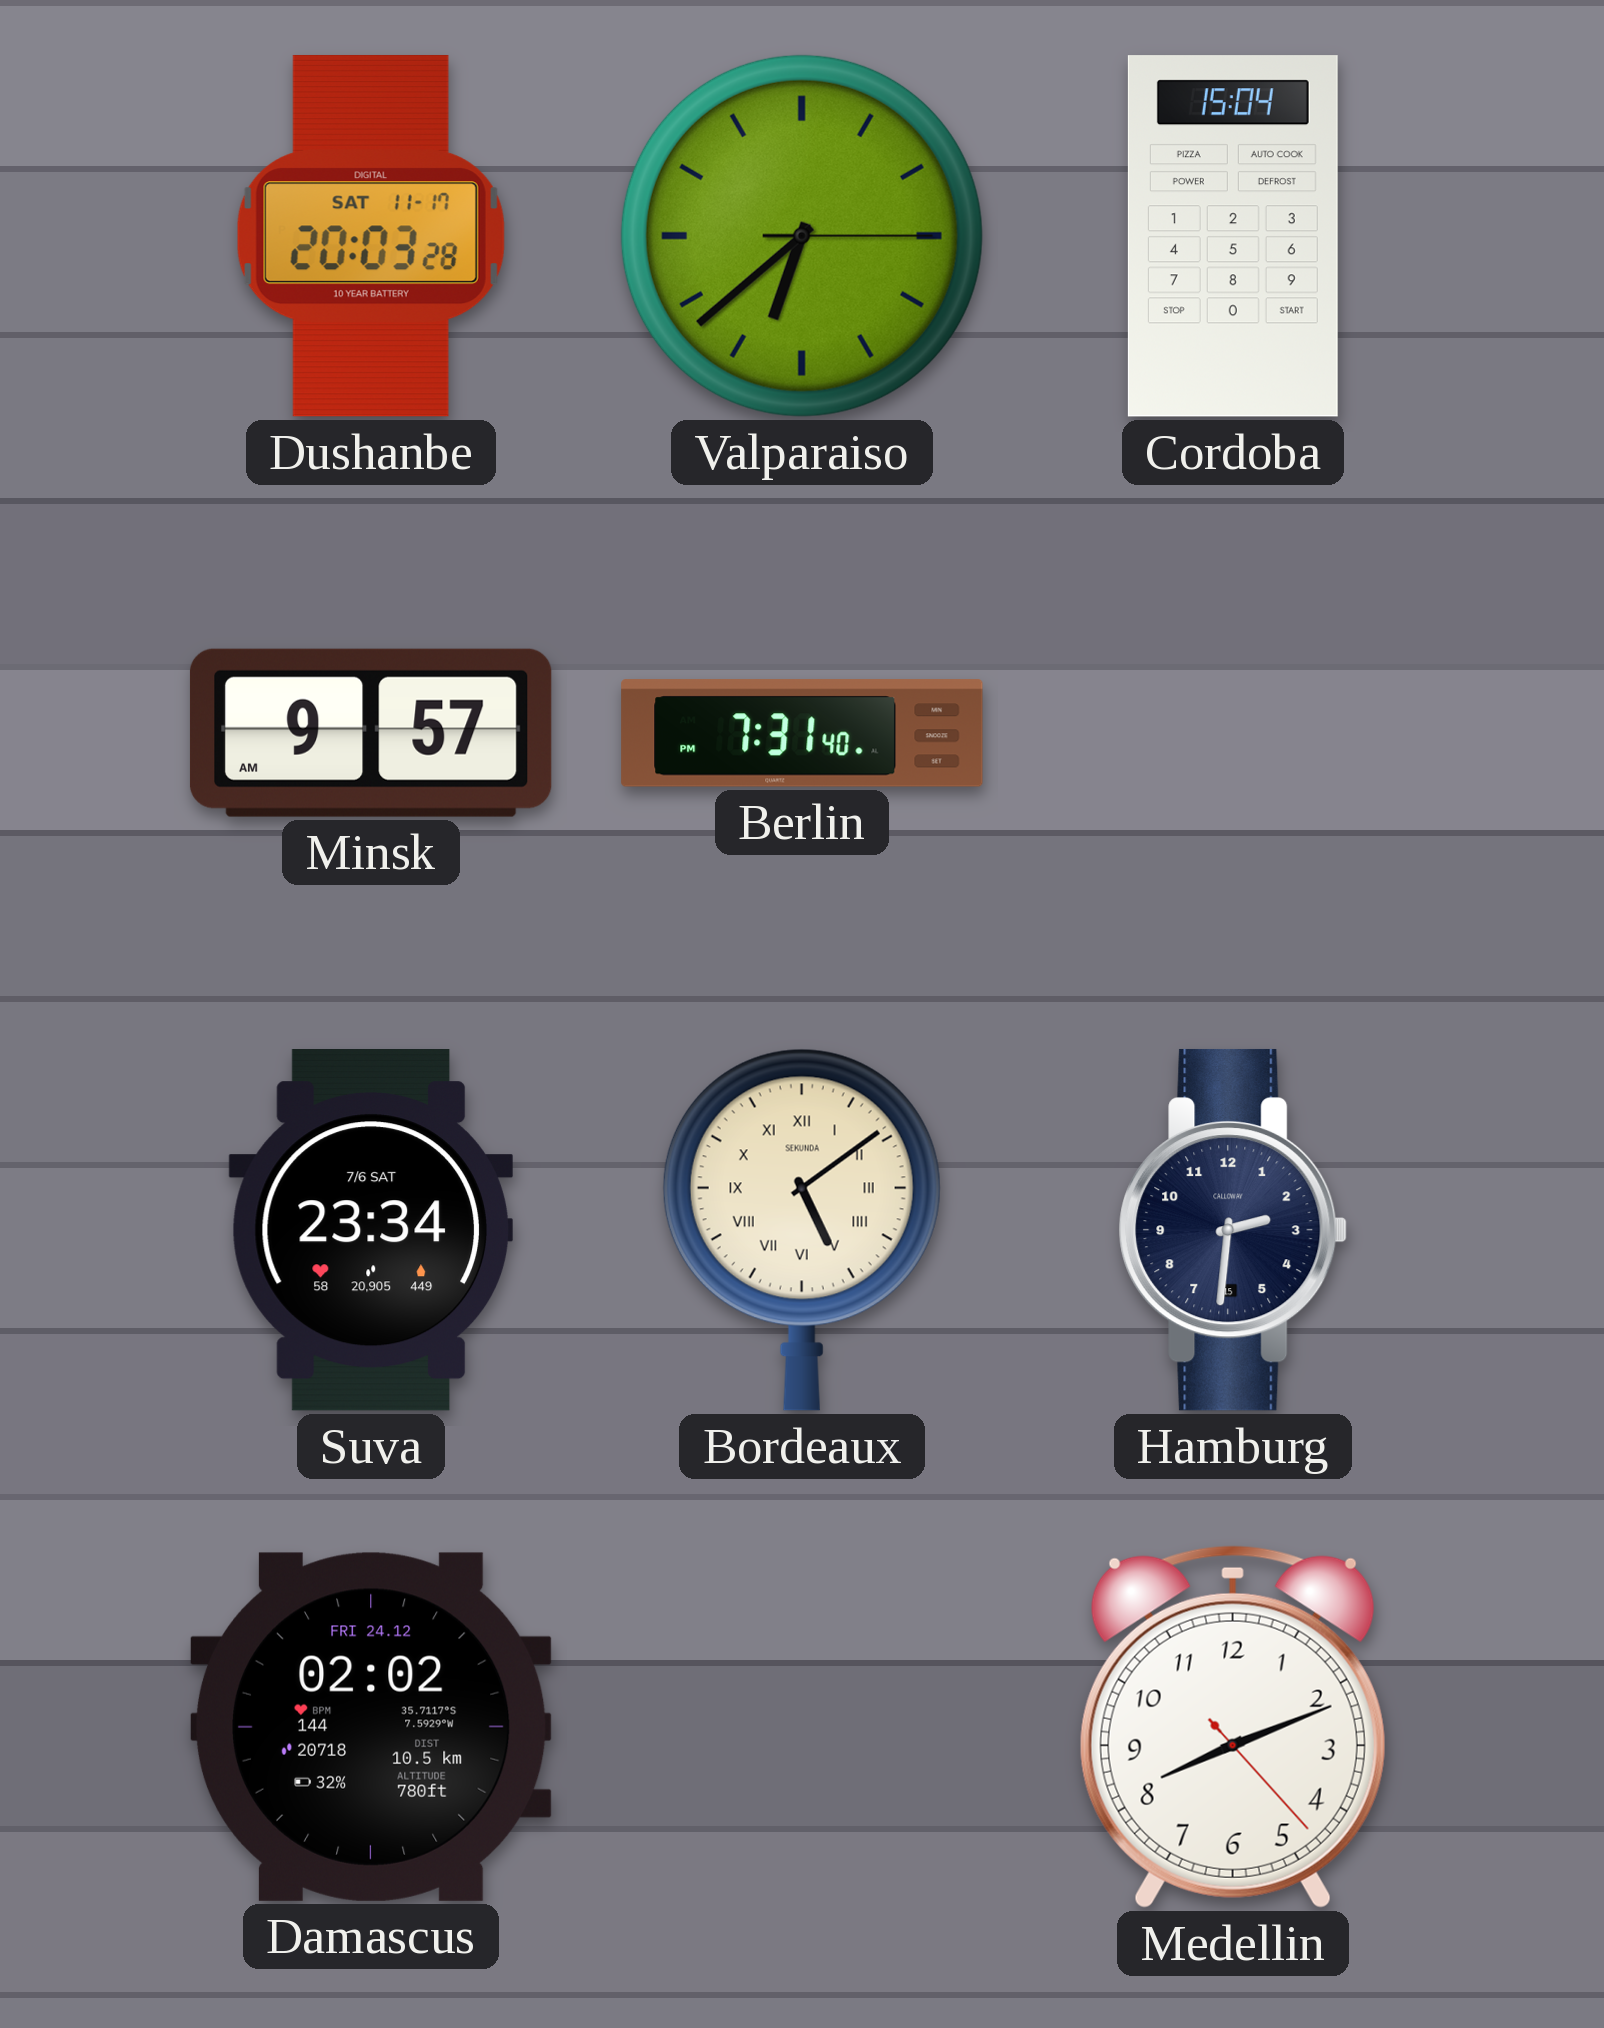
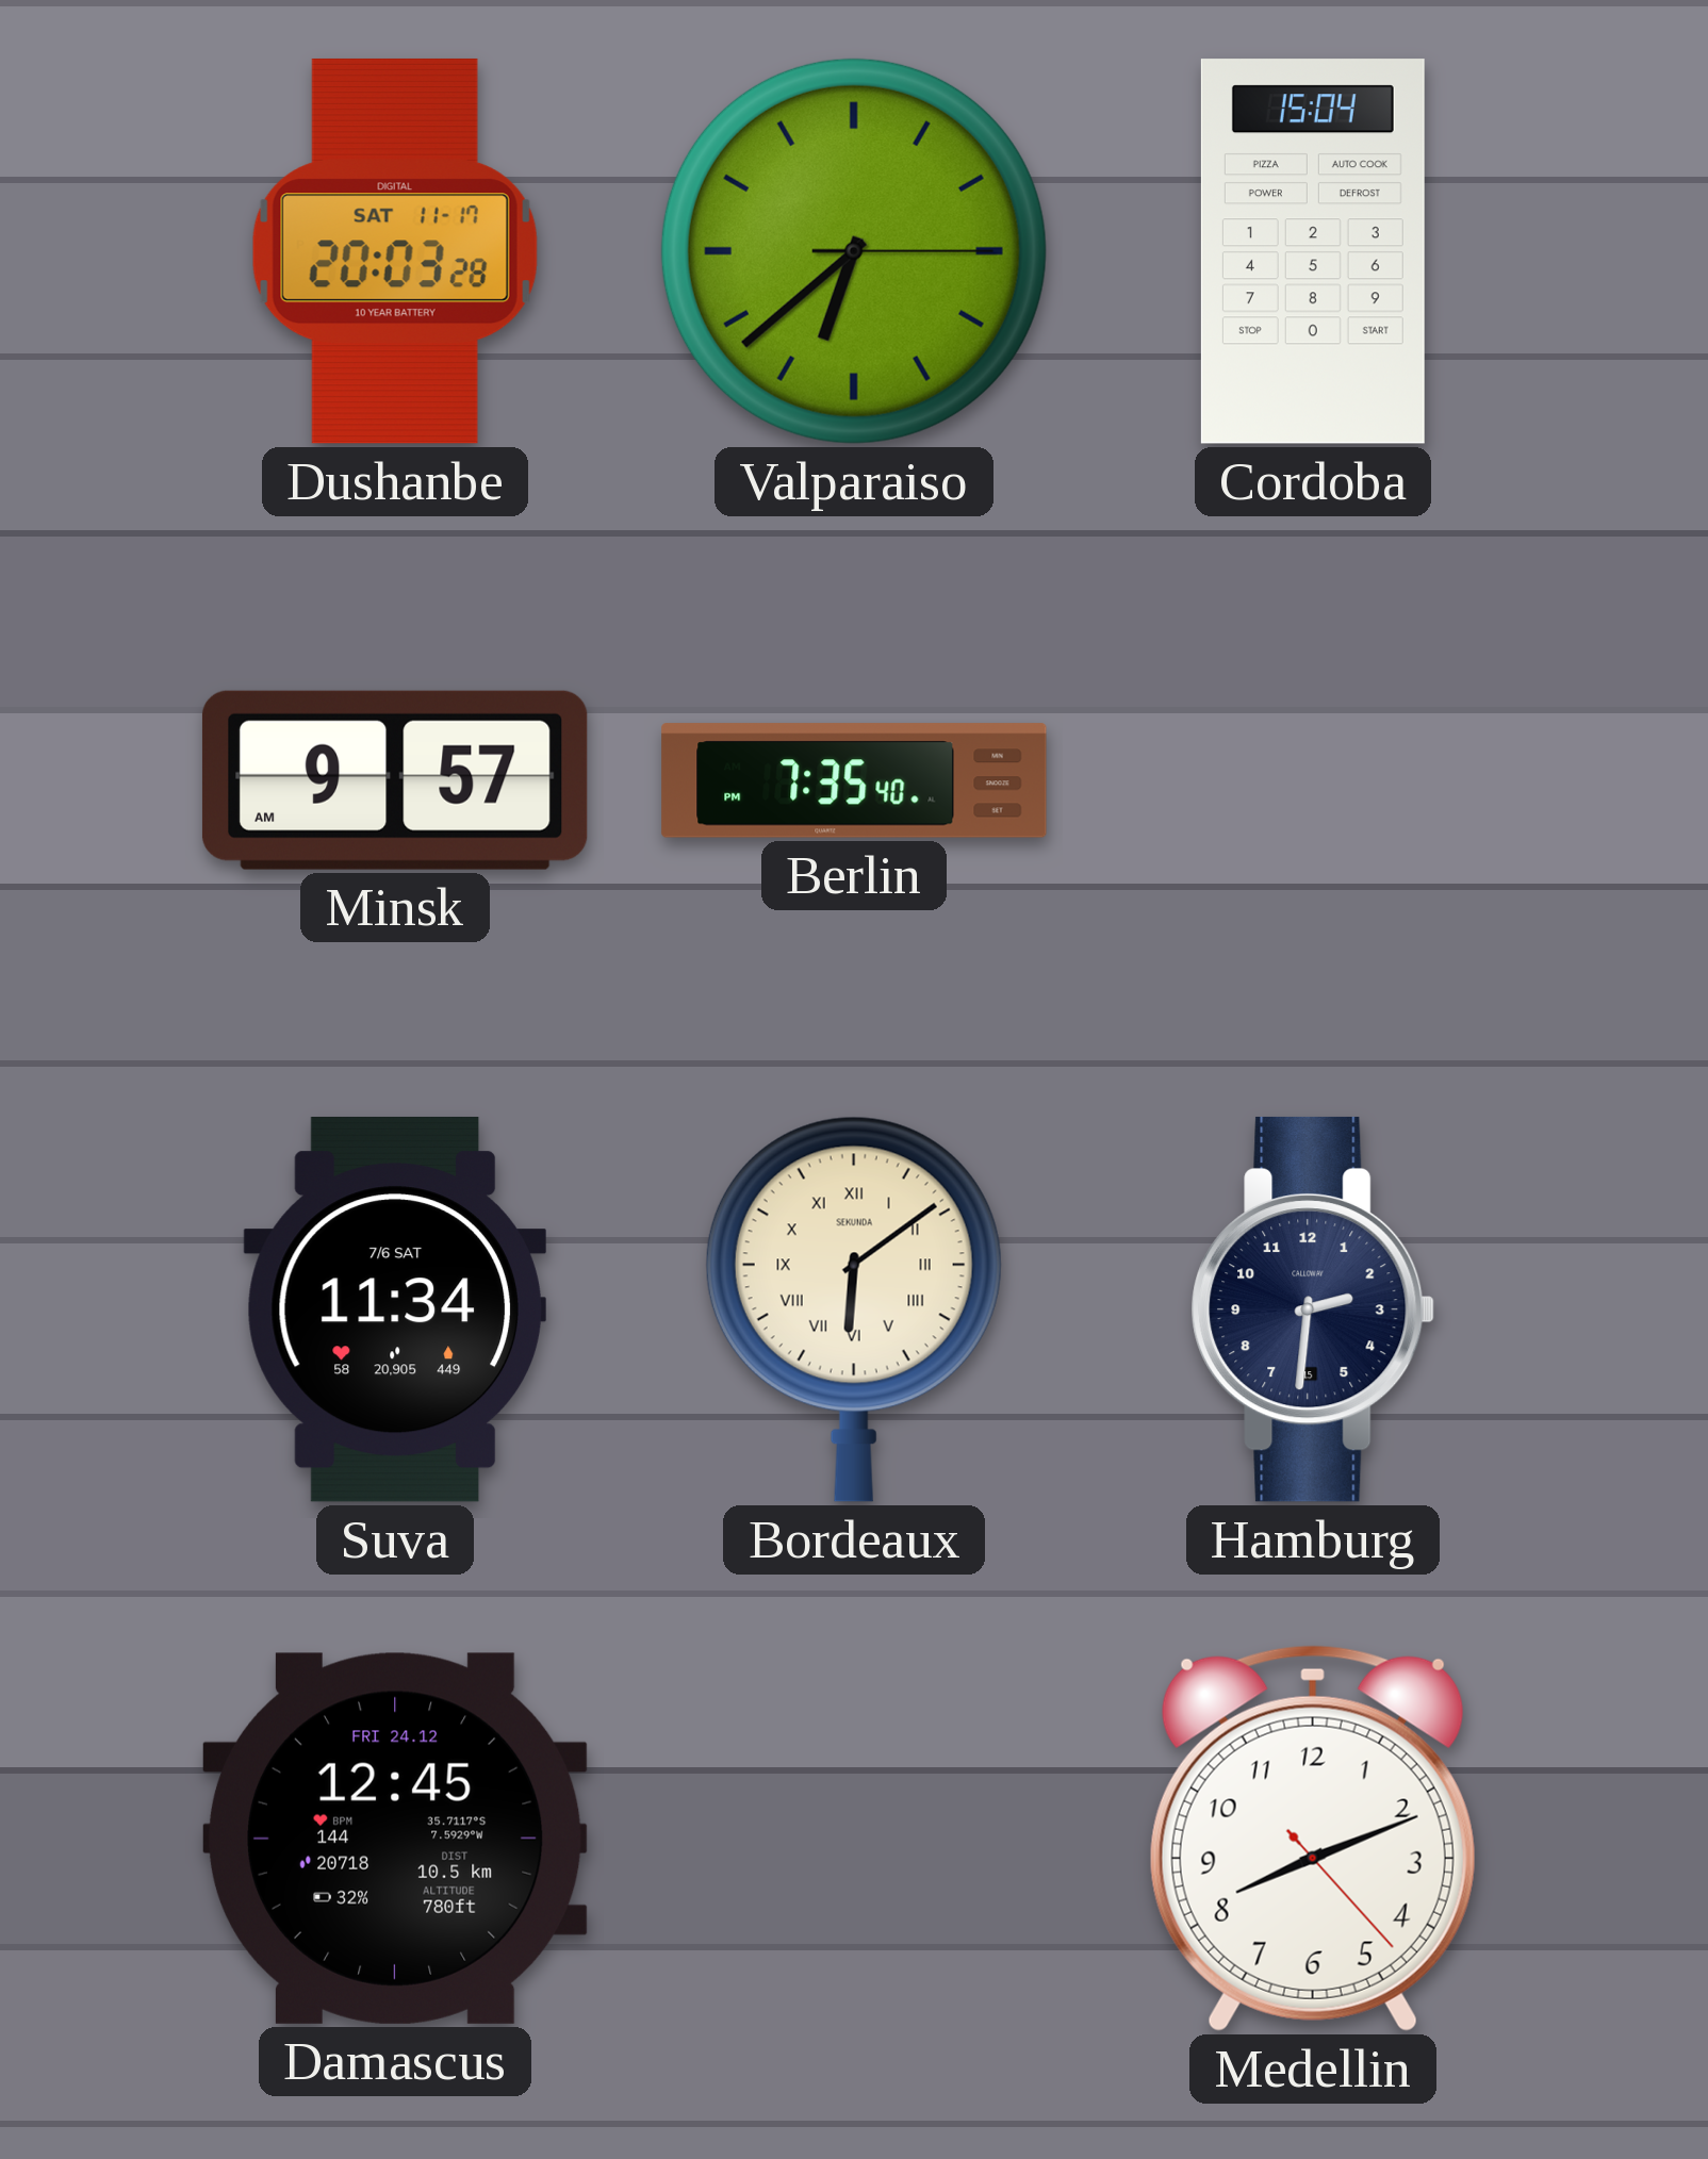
Berlin: 7:31 -> 7:35
Suva: 23:34 -> 11:34
Bordeaux: 5:09 -> 6:09
Damascus: 02:02 -> 12:45
